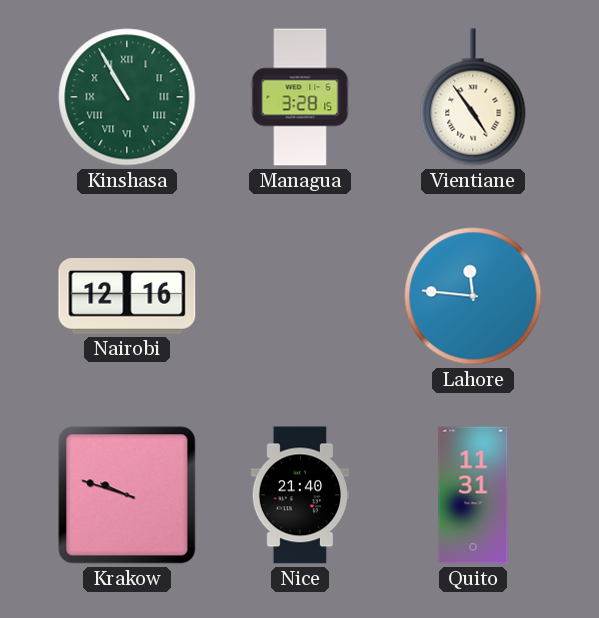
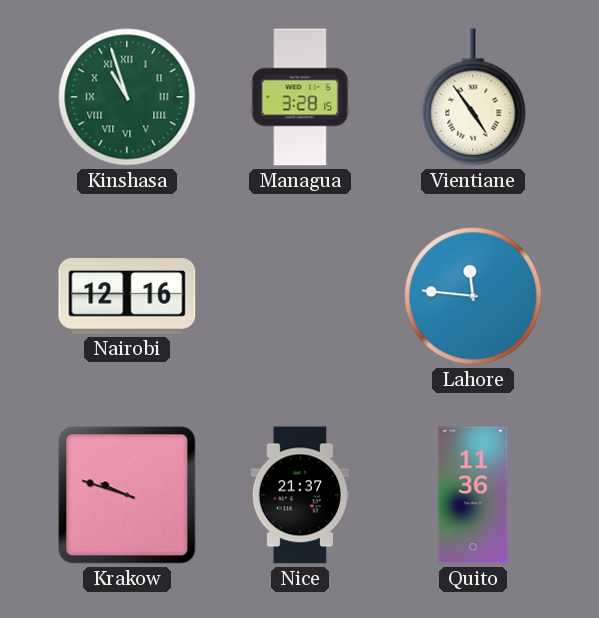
Kinshasa: 10:55 -> 10:57
Nice: 21:40 -> 21:37
Quito: 11:31 -> 11:36
